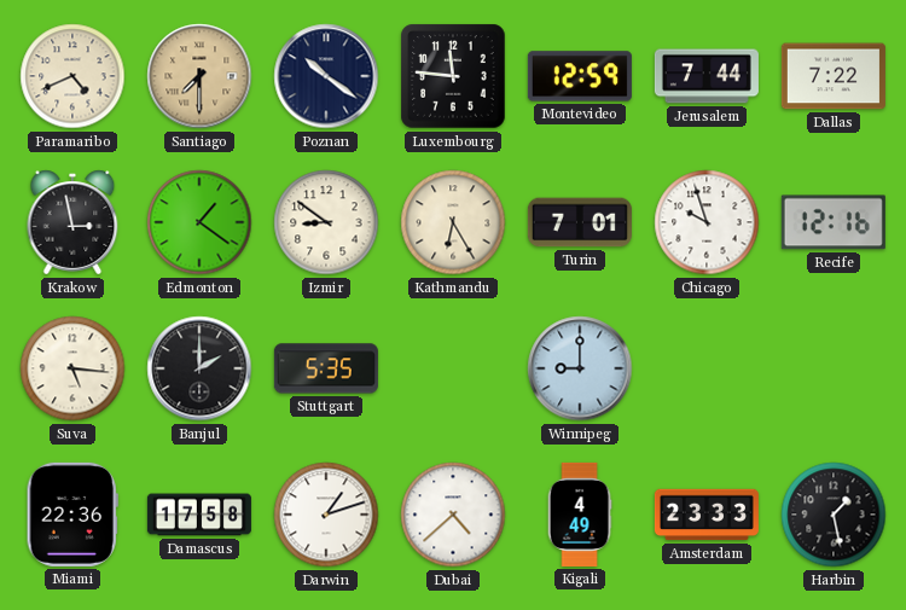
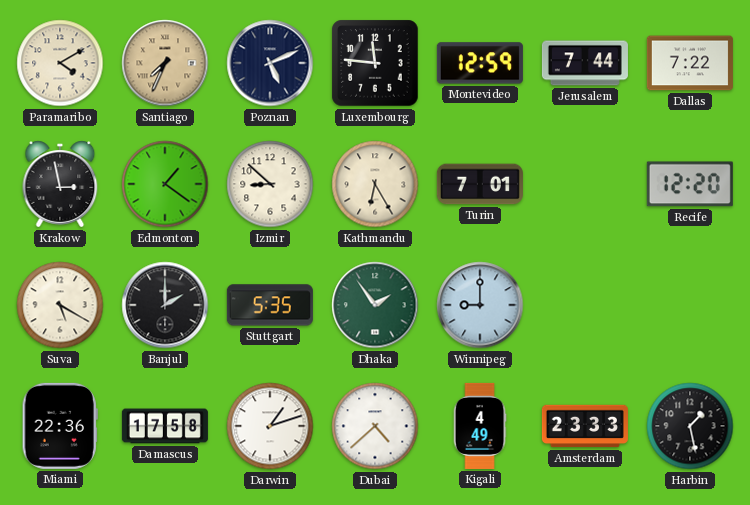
Paramaribo: 4:41 -> 4:10
Santiago: 7:30 -> 7:34
Poznan: 10:21 -> 5:11
Izmir: 8:51 -> 8:52
Chicago: 9:57 -> none
Recife: 12:16 -> 12:20
Suva: 5:16 -> 5:20
Dhaka: none -> 1:54
